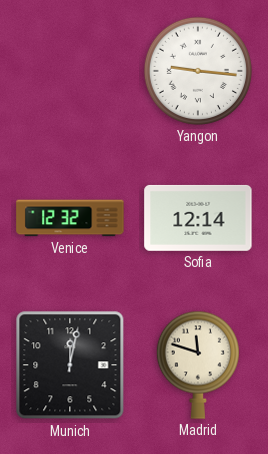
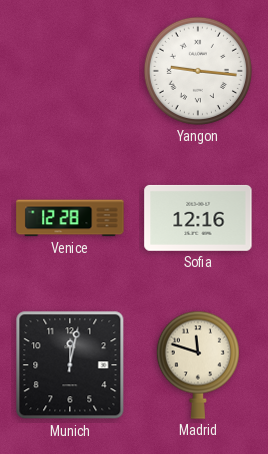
Venice: 12:32 -> 12:28
Sofia: 12:14 -> 12:16
